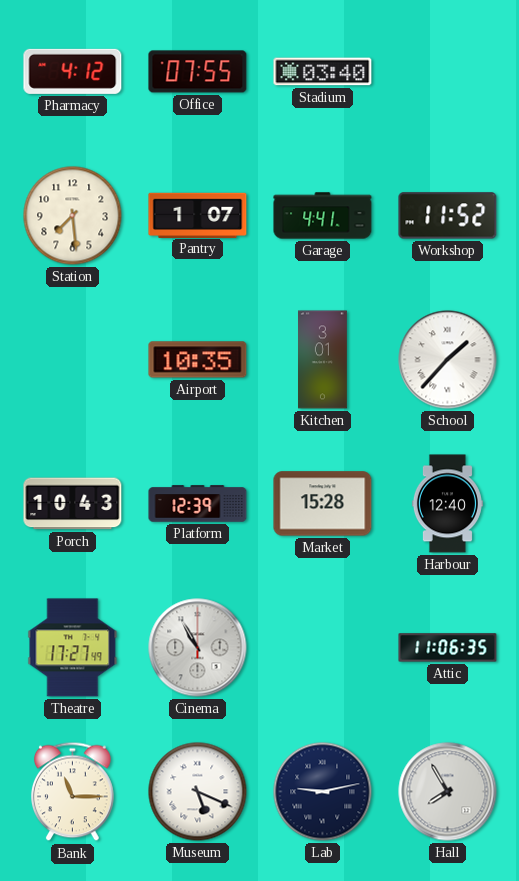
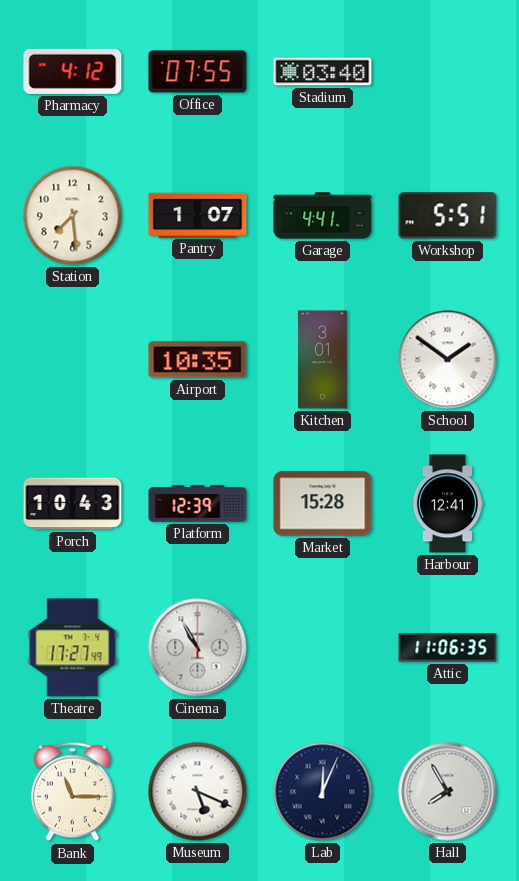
Workshop: 11:52 -> 5:51
School: 1:37 -> 1:51
Harbour: 12:40 -> 12:41
Lab: 9:13 -> 12:04
